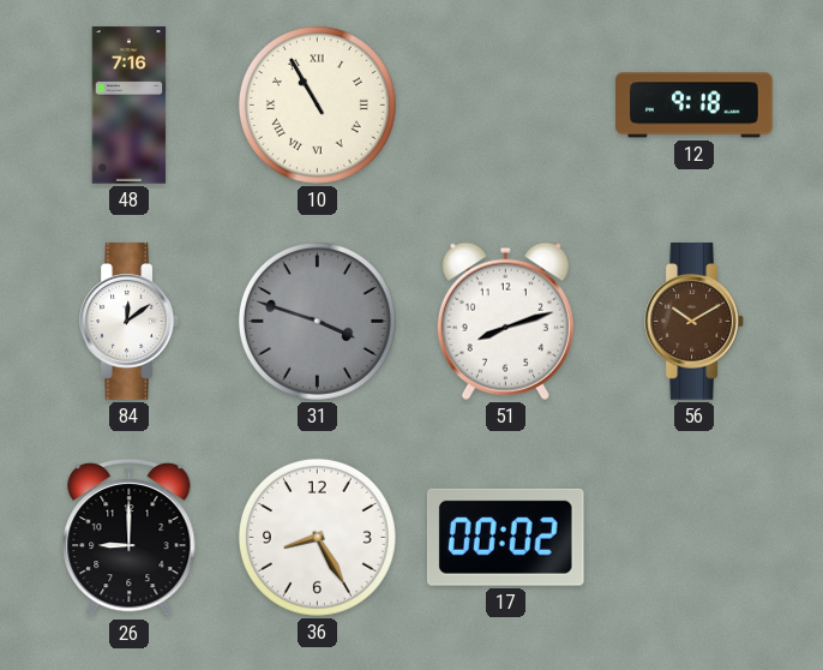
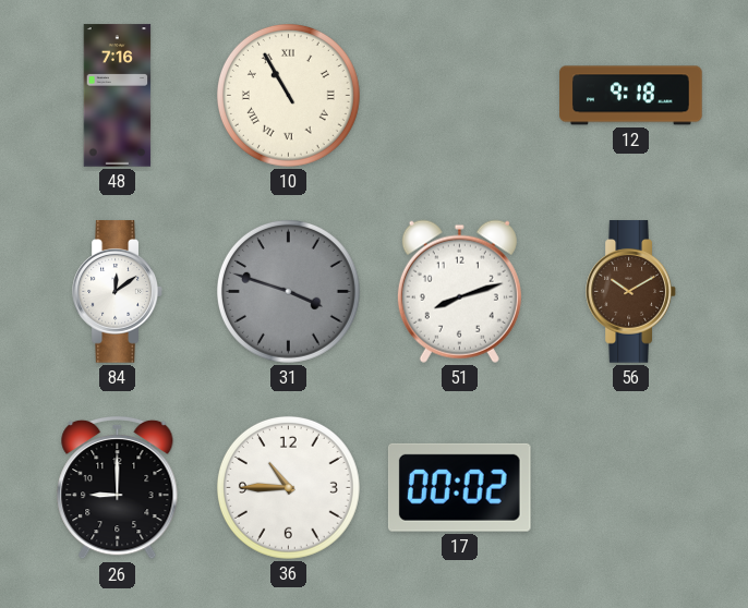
36: 8:25 -> 10:45
